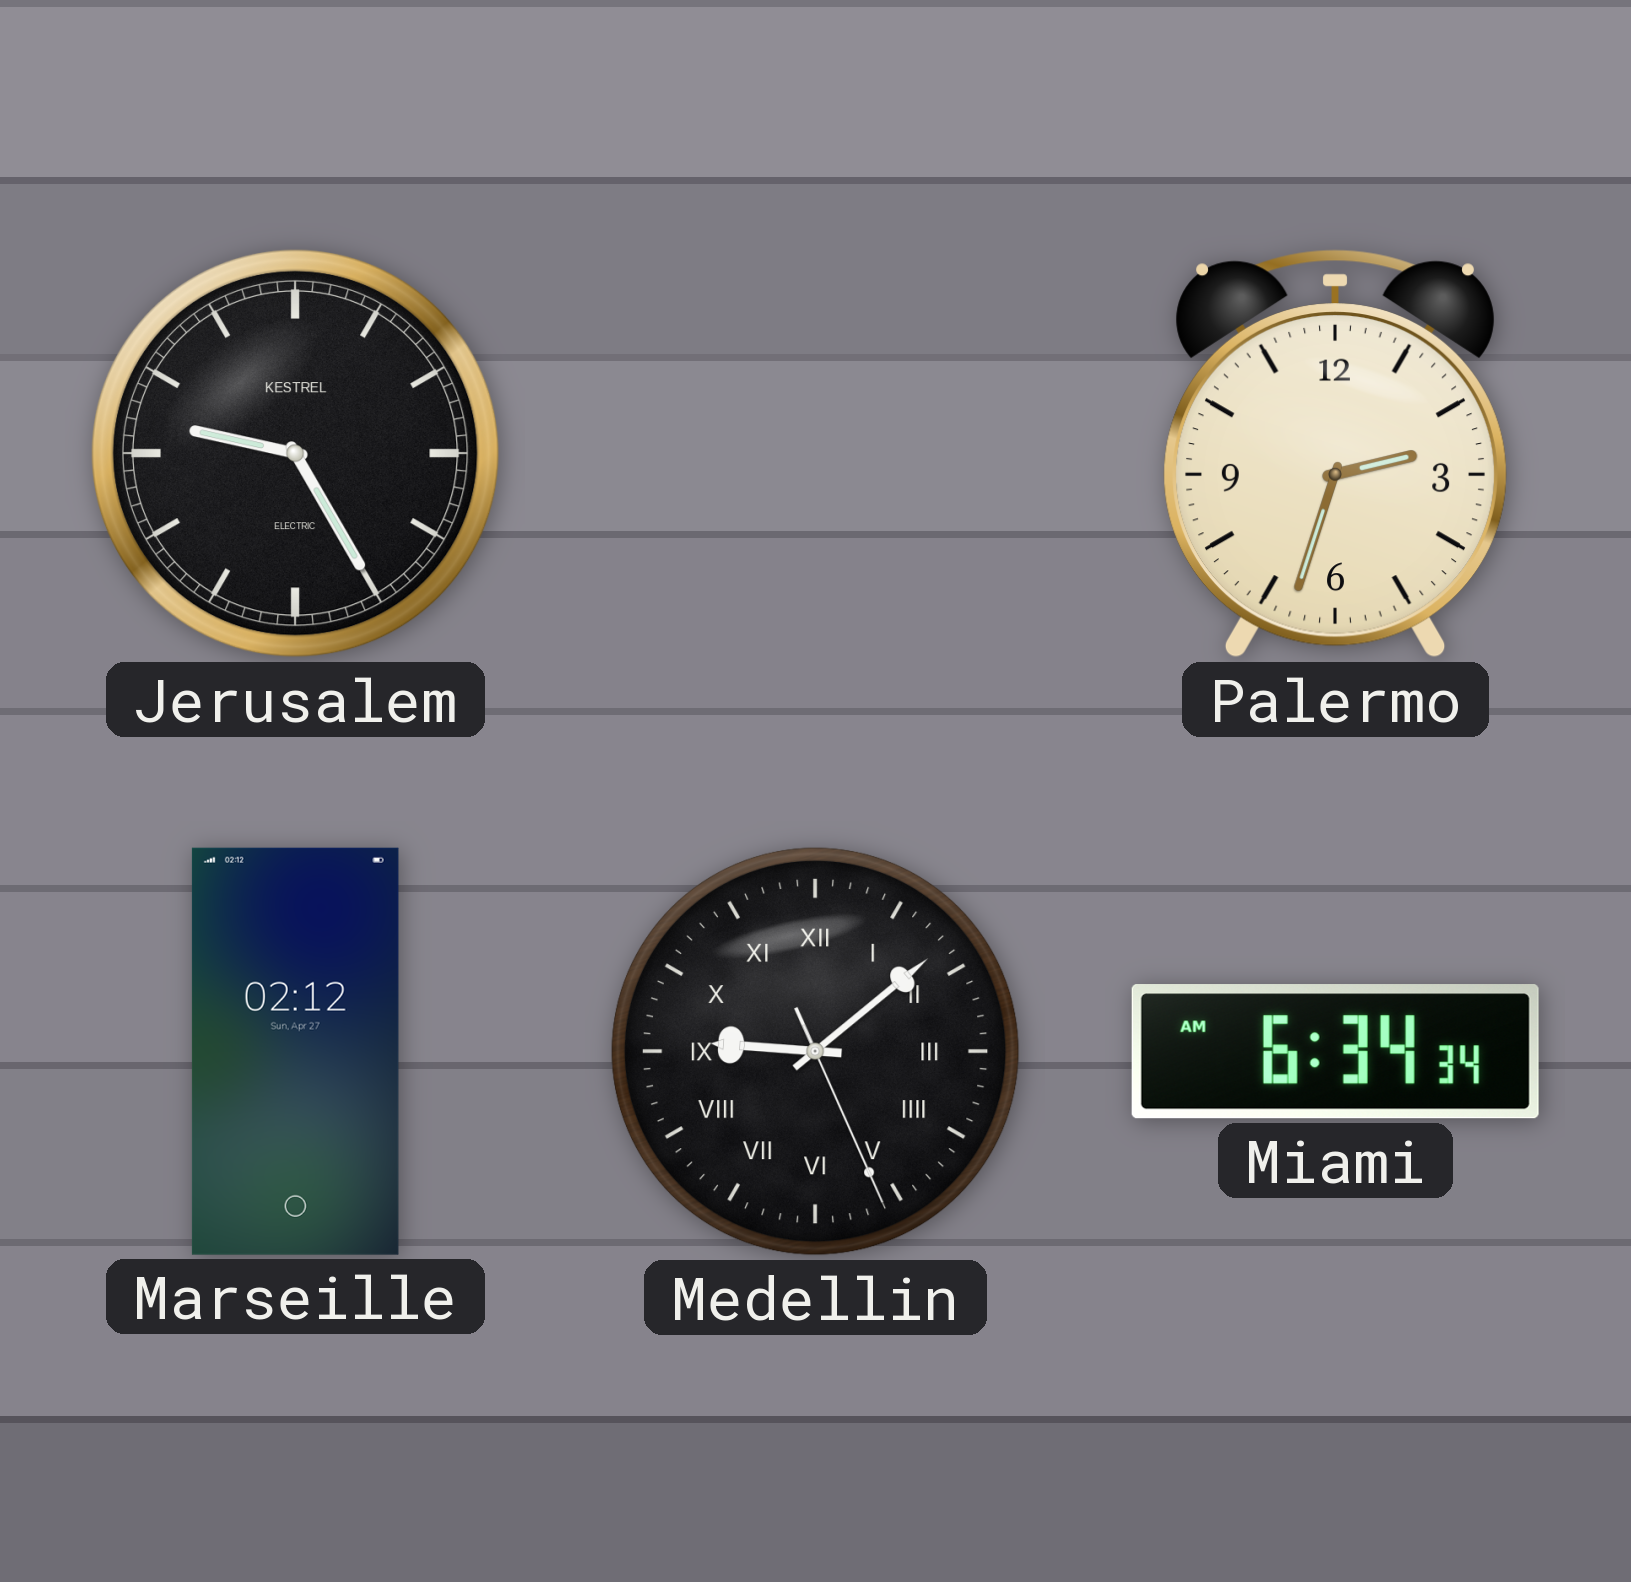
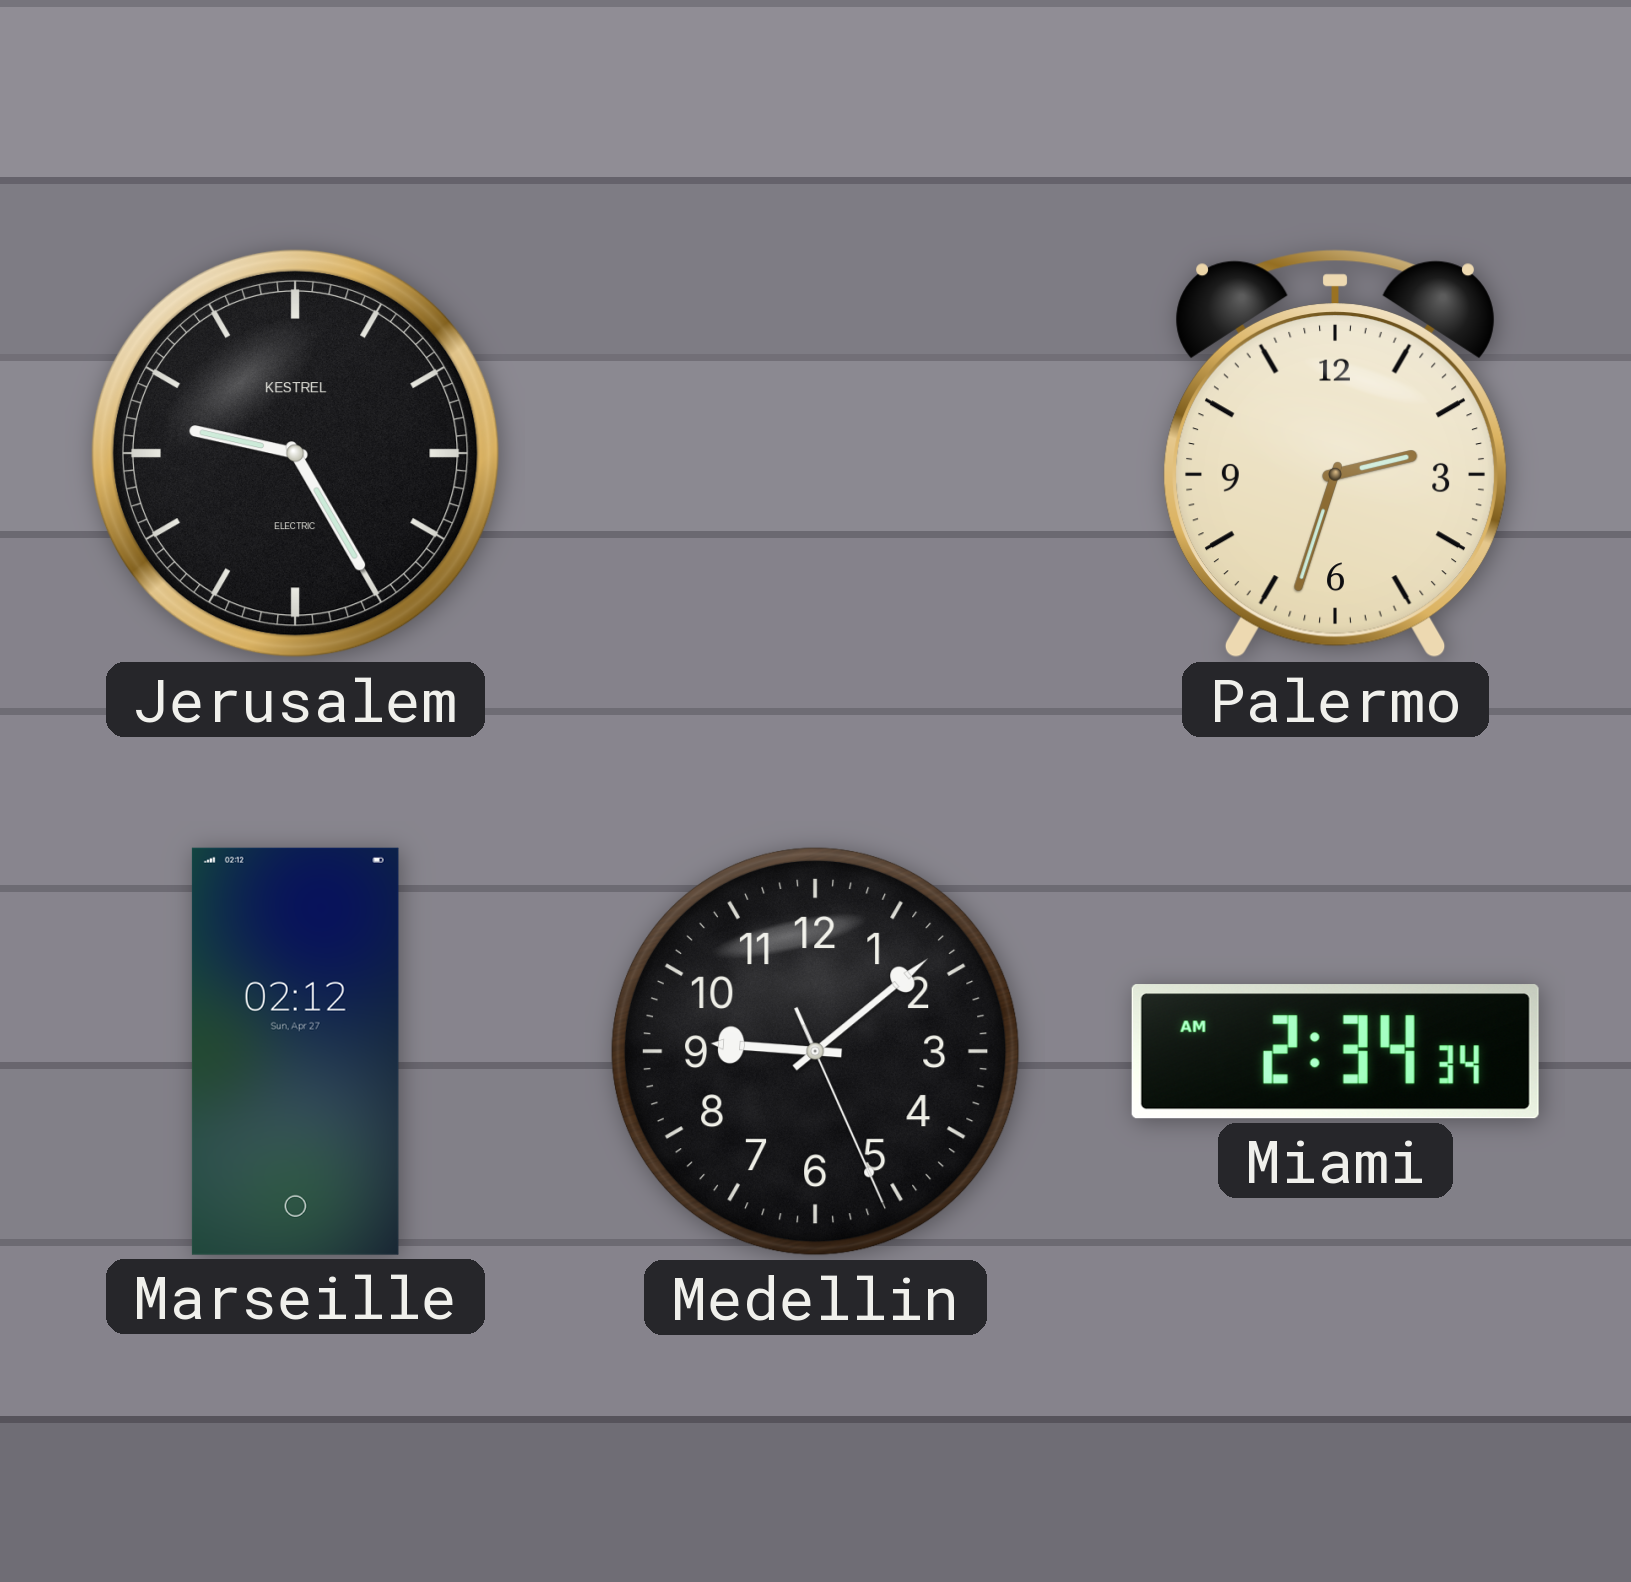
Medellin numerals: Roman -> Arabic
Miami: 6:34 -> 2:34
